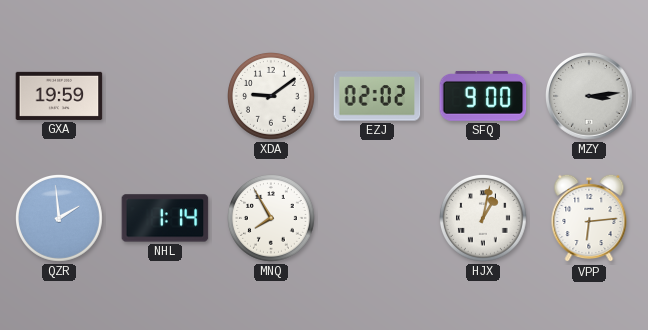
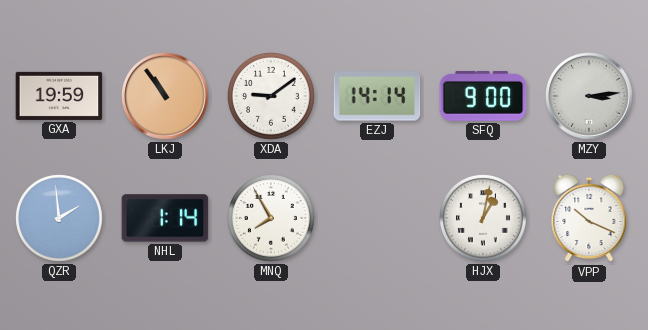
LKJ: none -> 10:54
EZJ: 02:02 -> 14:14
VPP: 6:14 -> 10:19
